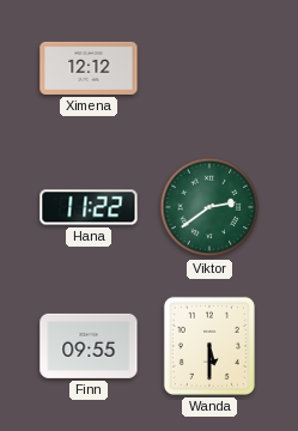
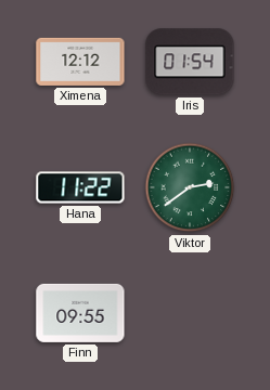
Iris: none -> 01:54
Wanda: 5:30 -> none
